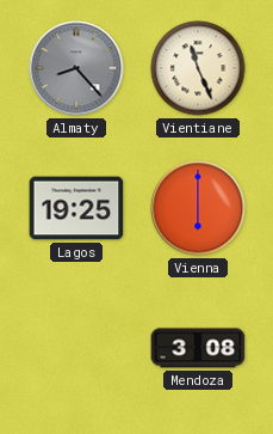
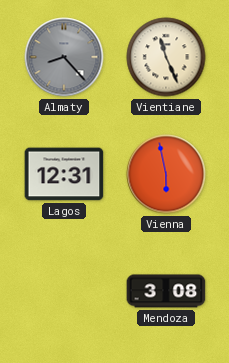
Lagos: 19:25 -> 12:31
Vienna: 6:00 -> 5:58
